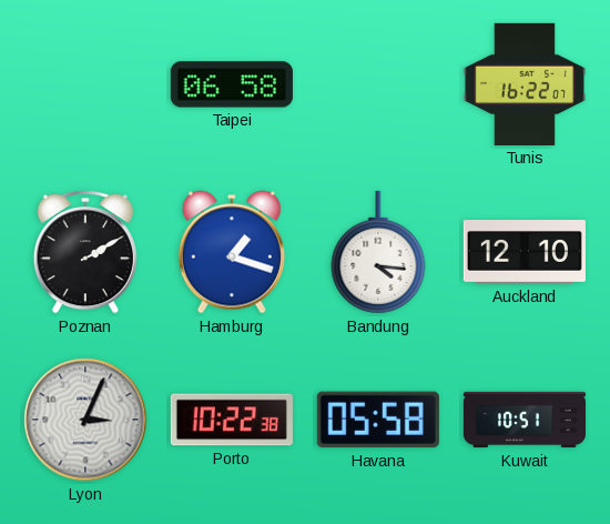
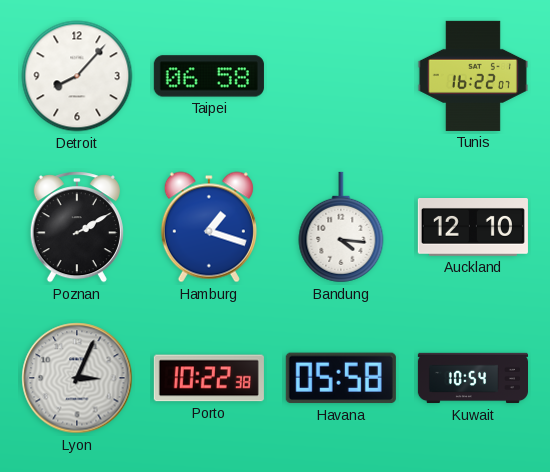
Detroit: none -> 8:07
Kuwait: 10:51 -> 10:54
